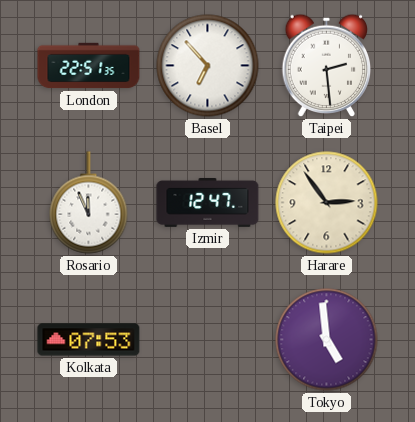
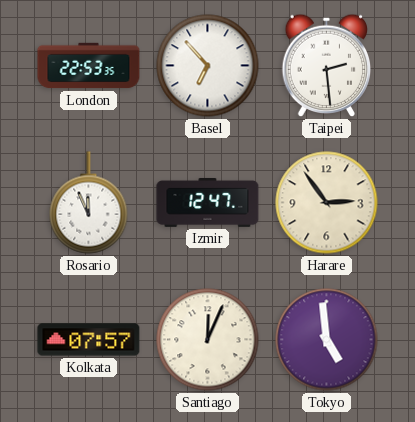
London: 22:51 -> 22:53
Kolkata: 07:53 -> 07:57
Santiago: none -> 12:04
